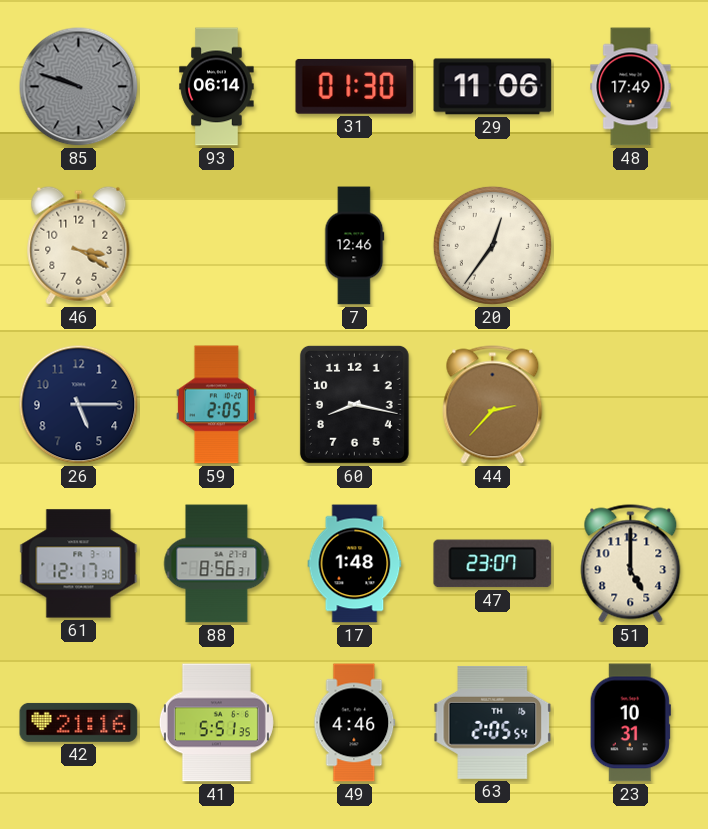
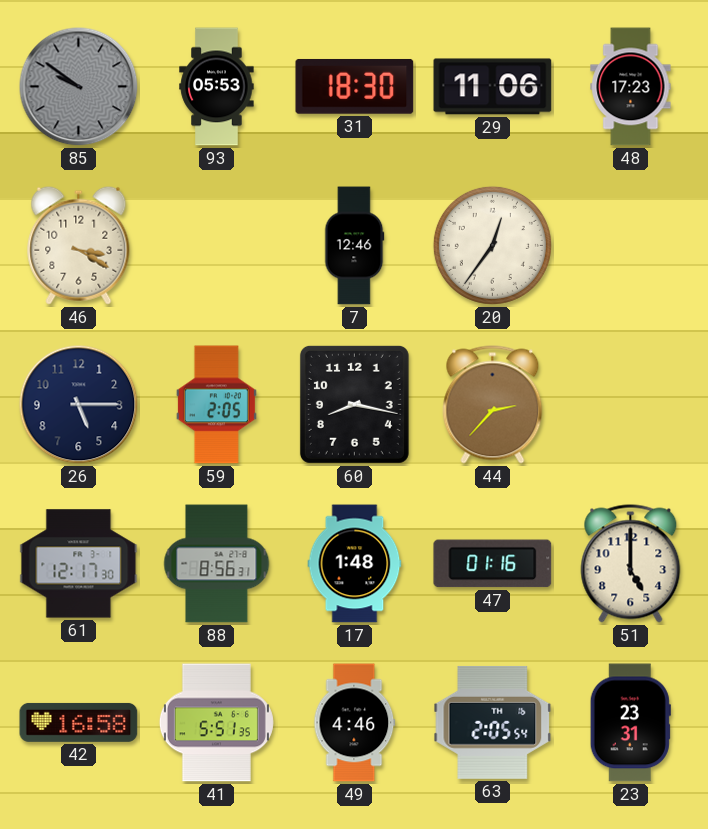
85: 9:48 -> 9:51
93: 06:14 -> 05:53
31: 01:30 -> 18:30
48: 17:49 -> 17:23
47: 23:07 -> 01:16
42: 21:16 -> 16:58
23: 10:31 -> 23:31
